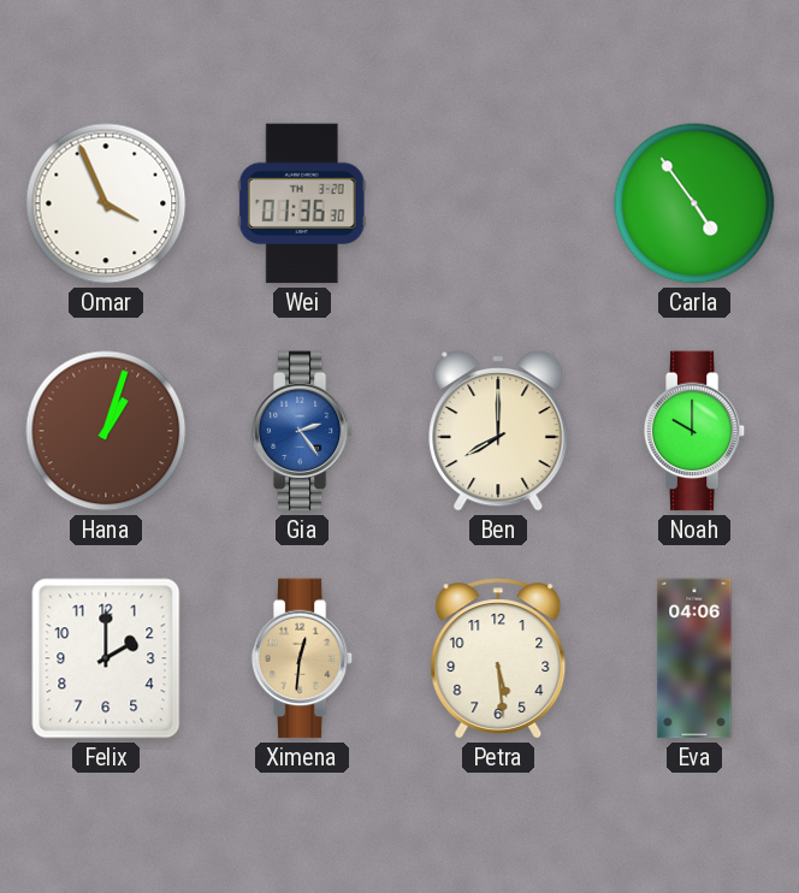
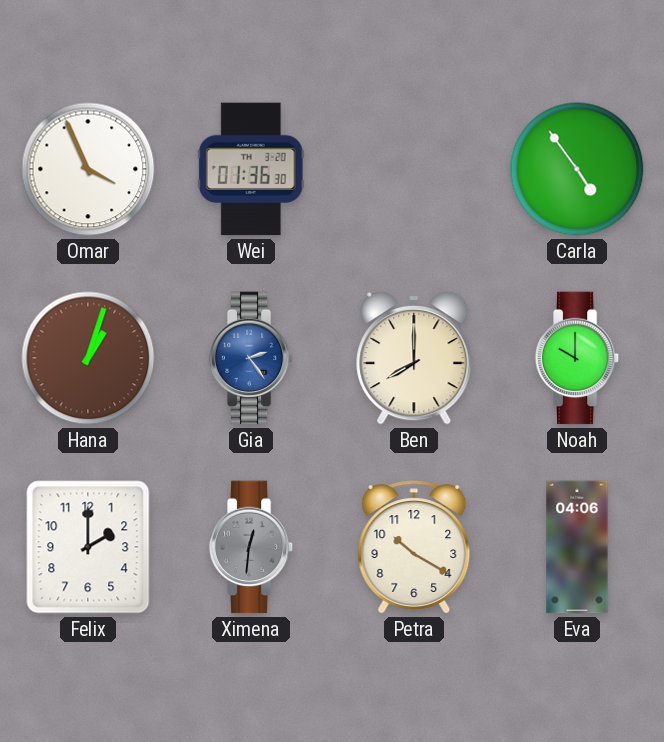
Ximena dial: champagne -> grey
Petra: 5:29 -> 10:20
